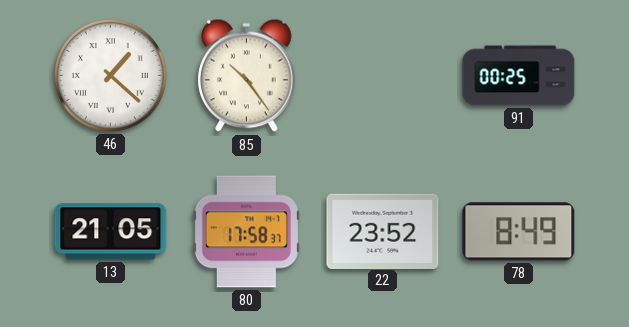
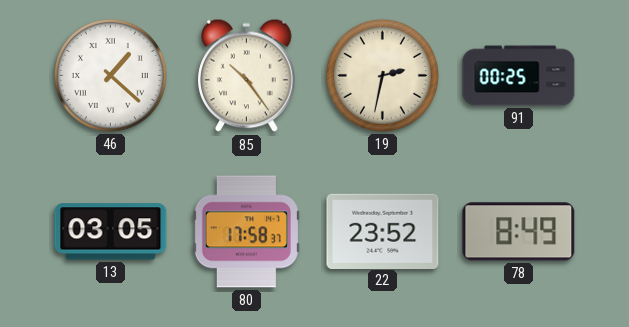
19: none -> 2:32
13: 21:05 -> 03:05
